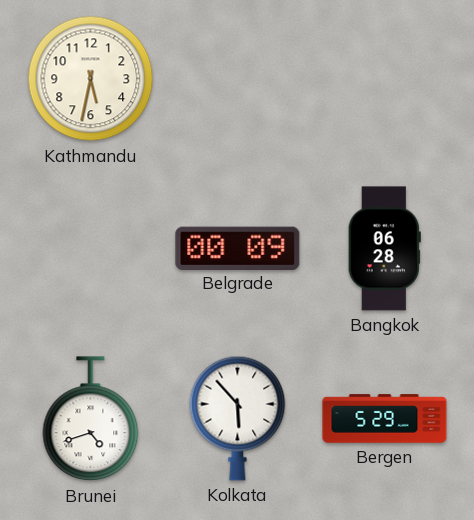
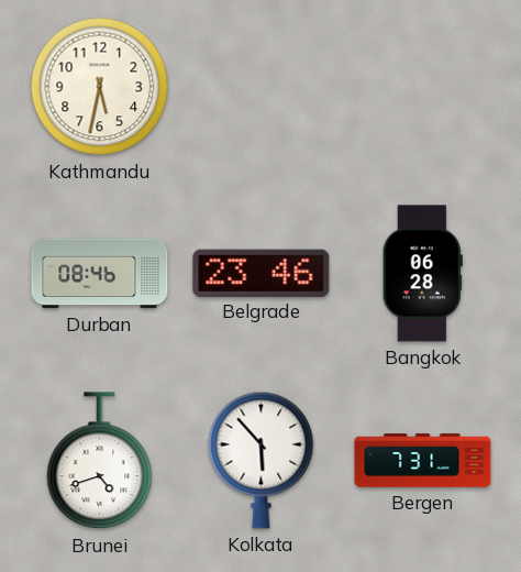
Durban: none -> 08:46
Belgrade: 00:09 -> 23:46
Bergen: 5:29 -> 7:31
